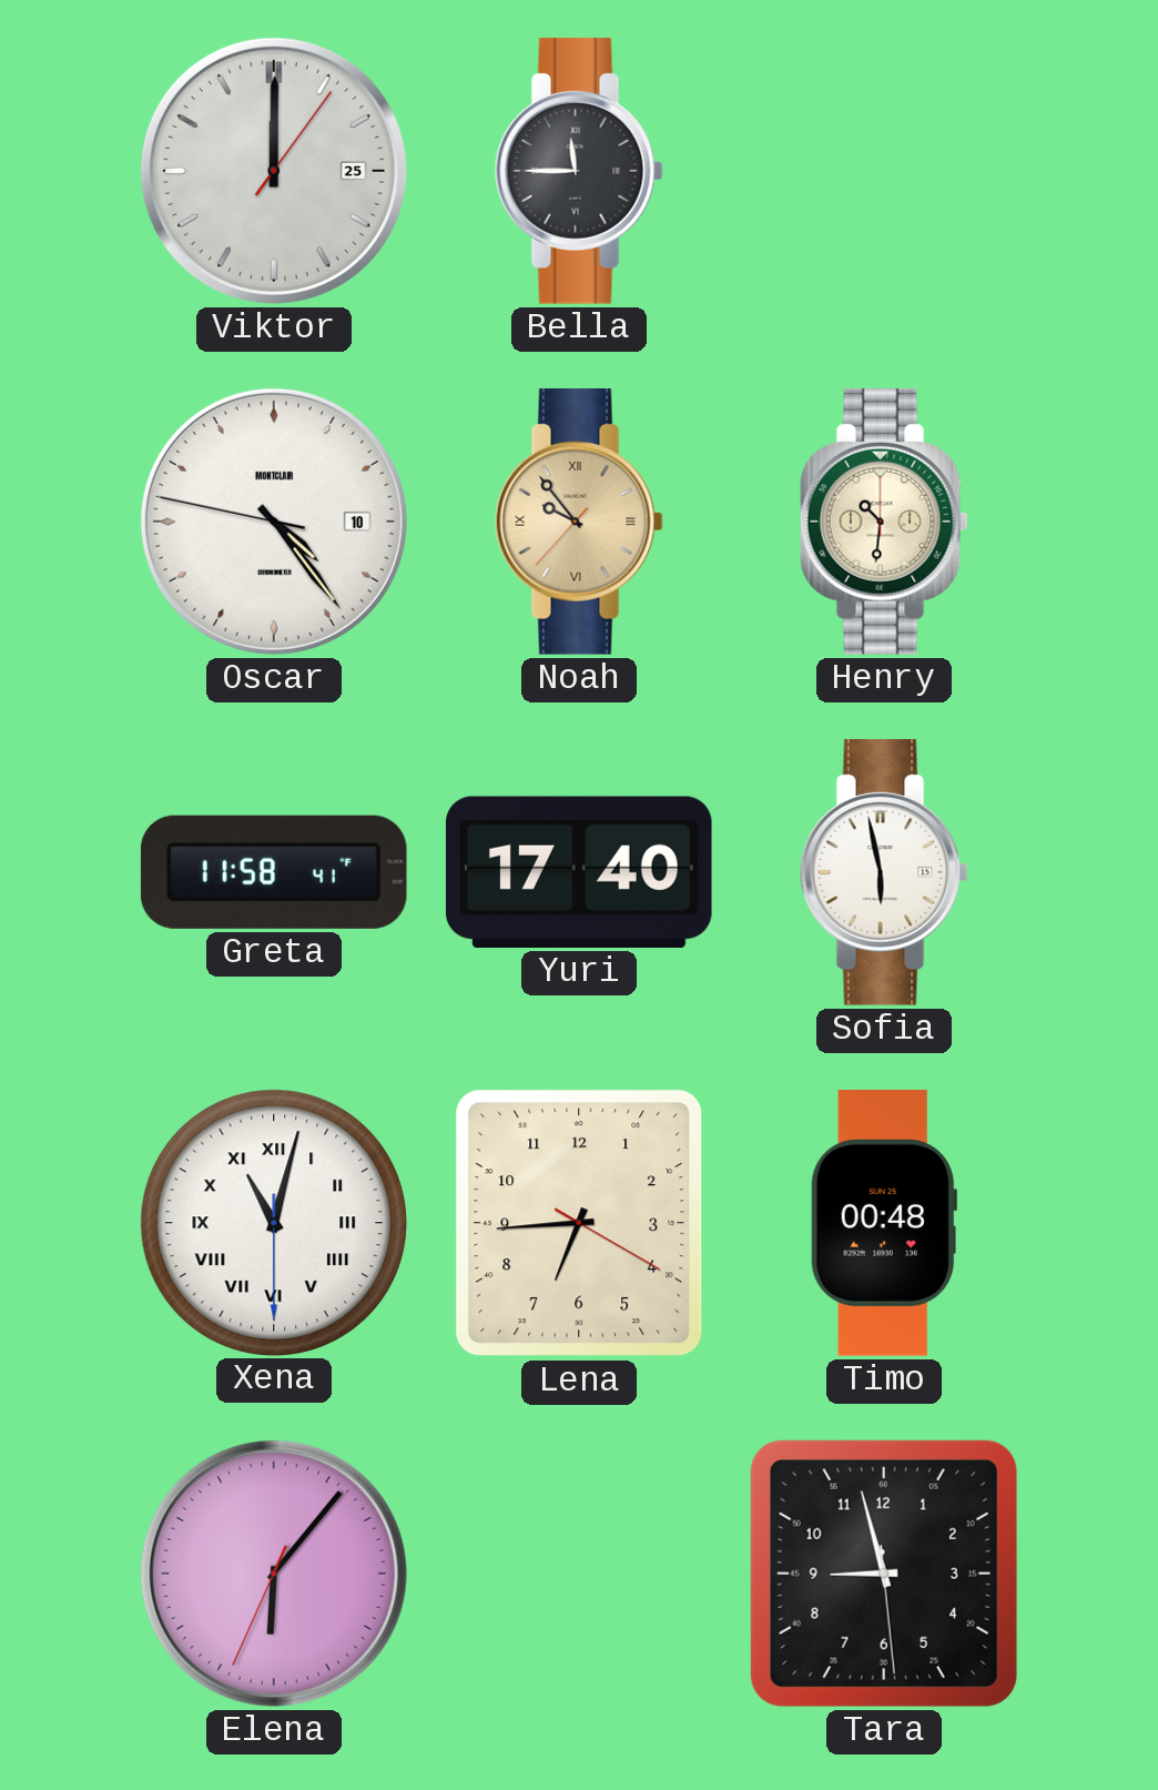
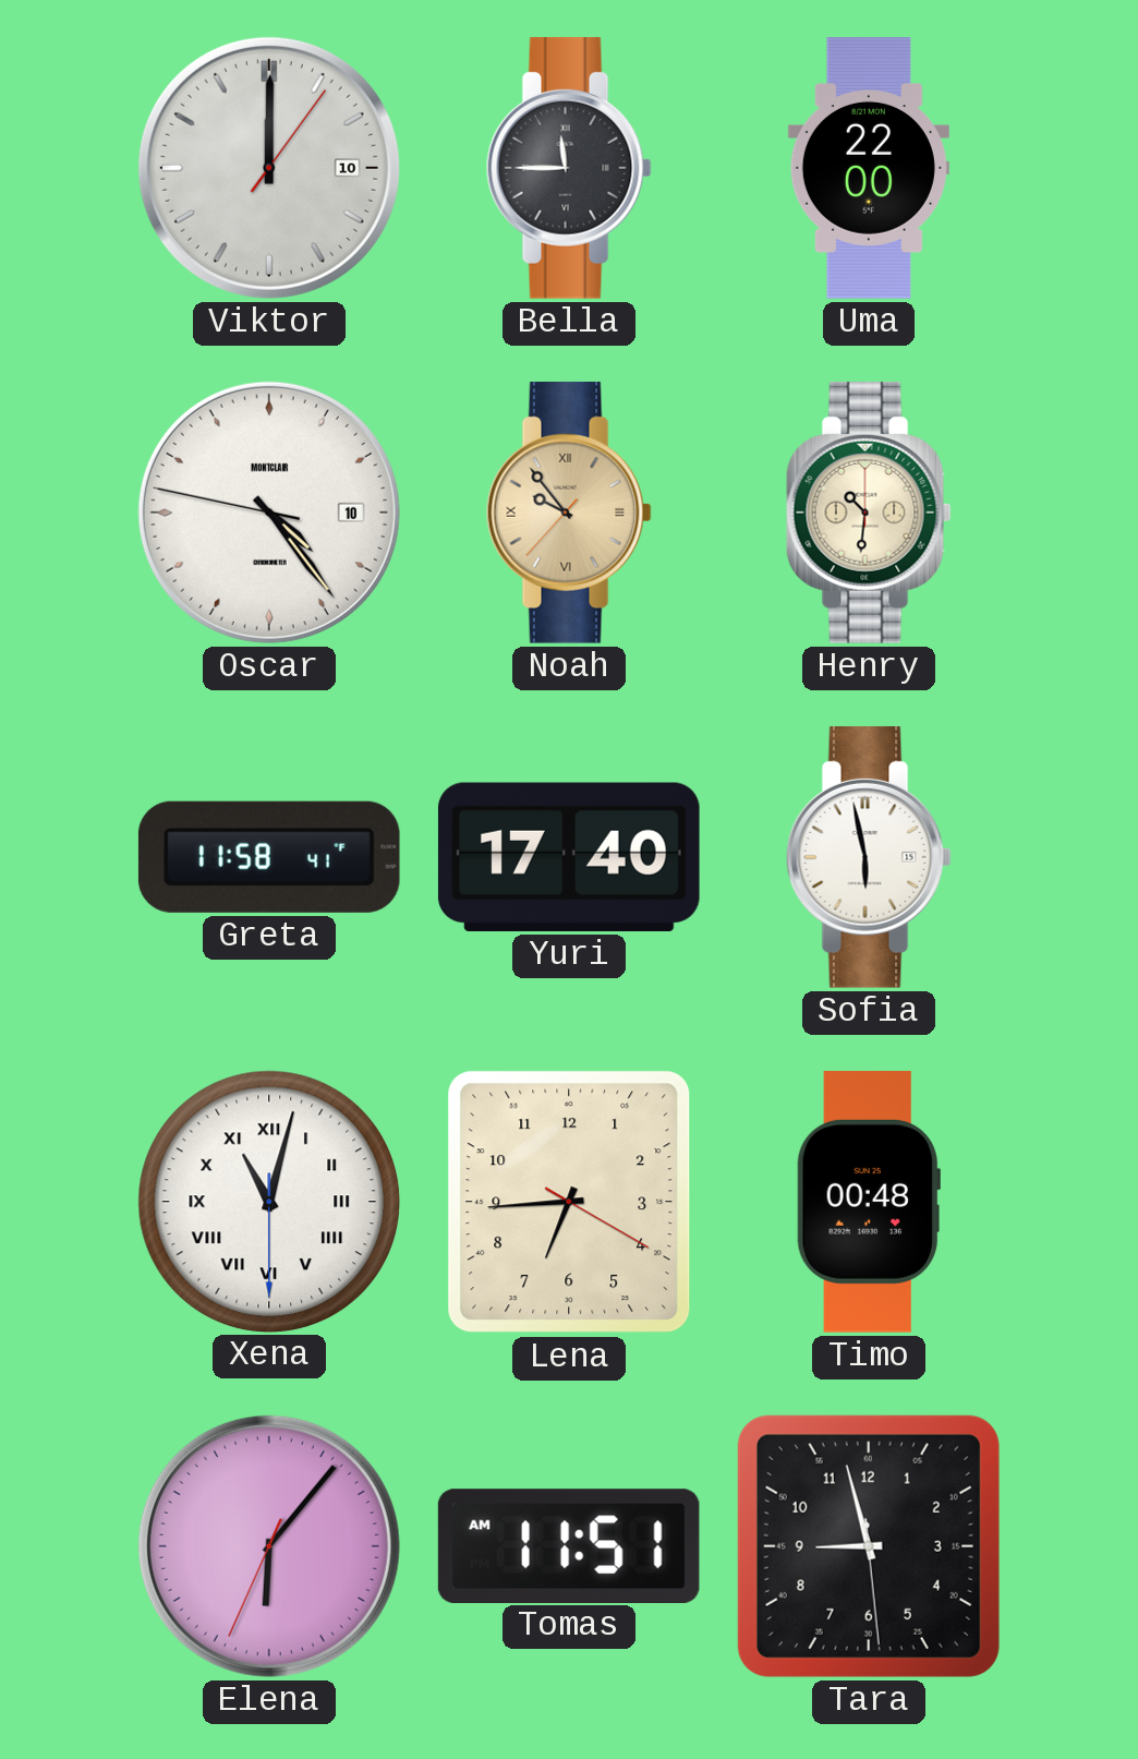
Viktor date: 25 -> 10
Uma: none -> 22:00
Tomas: none -> 11:51
